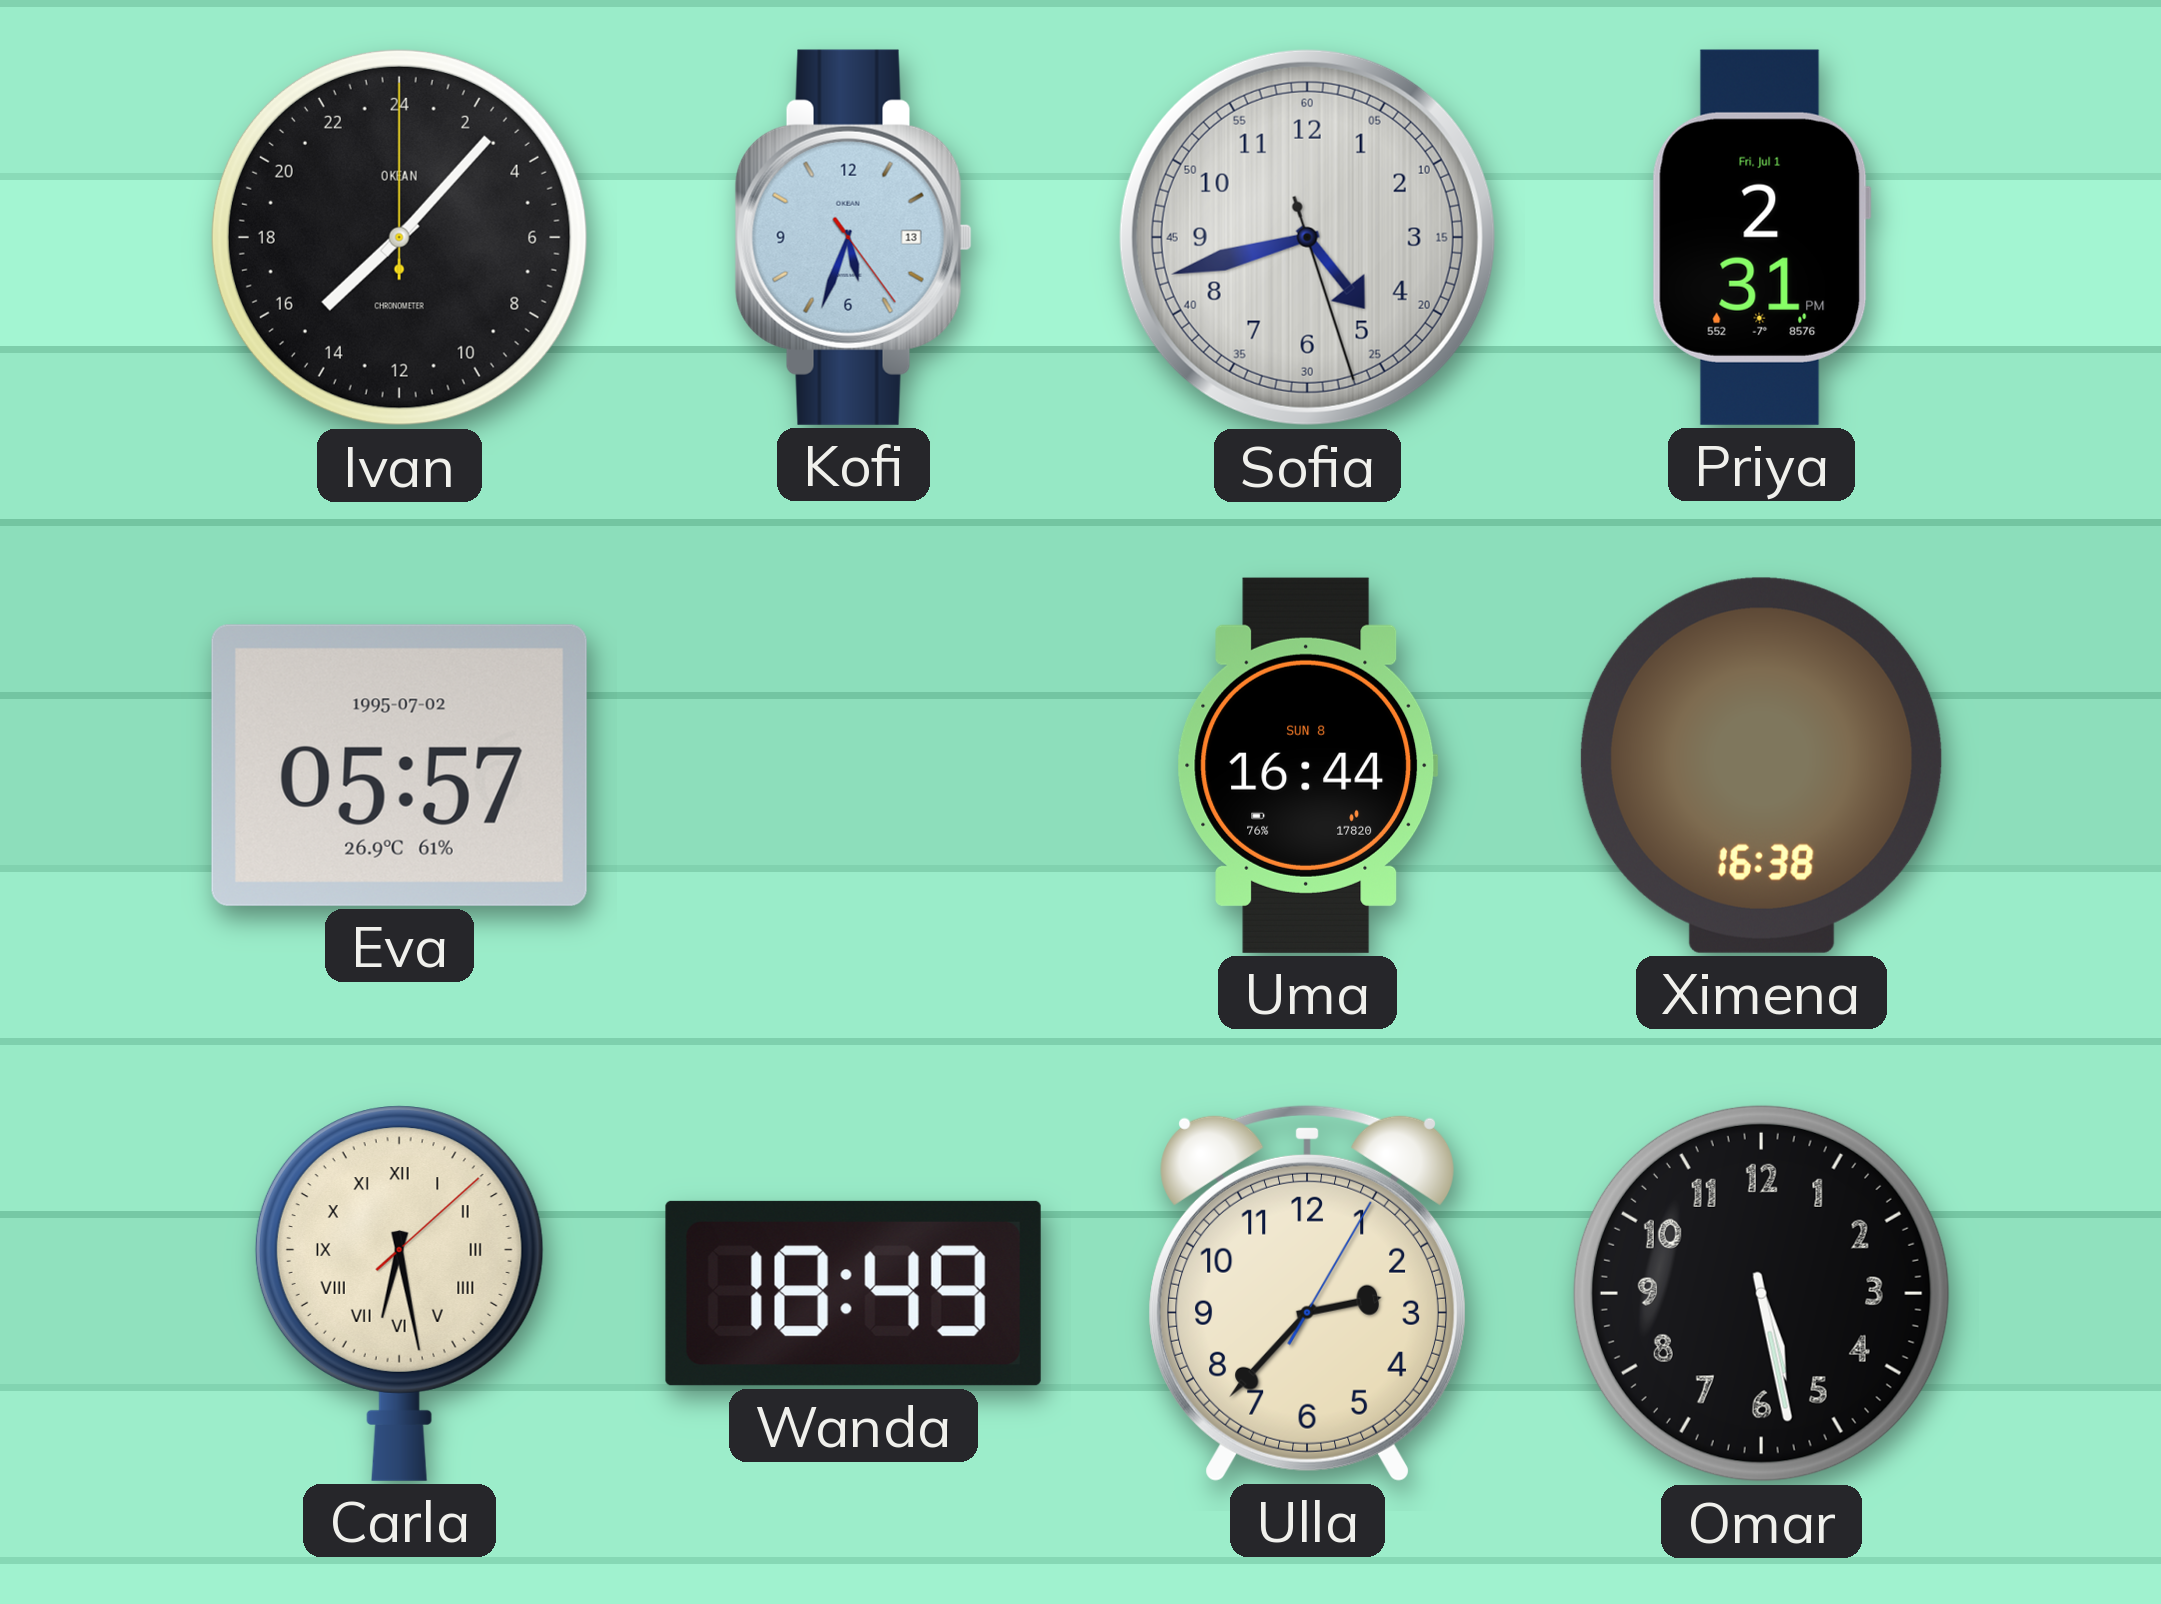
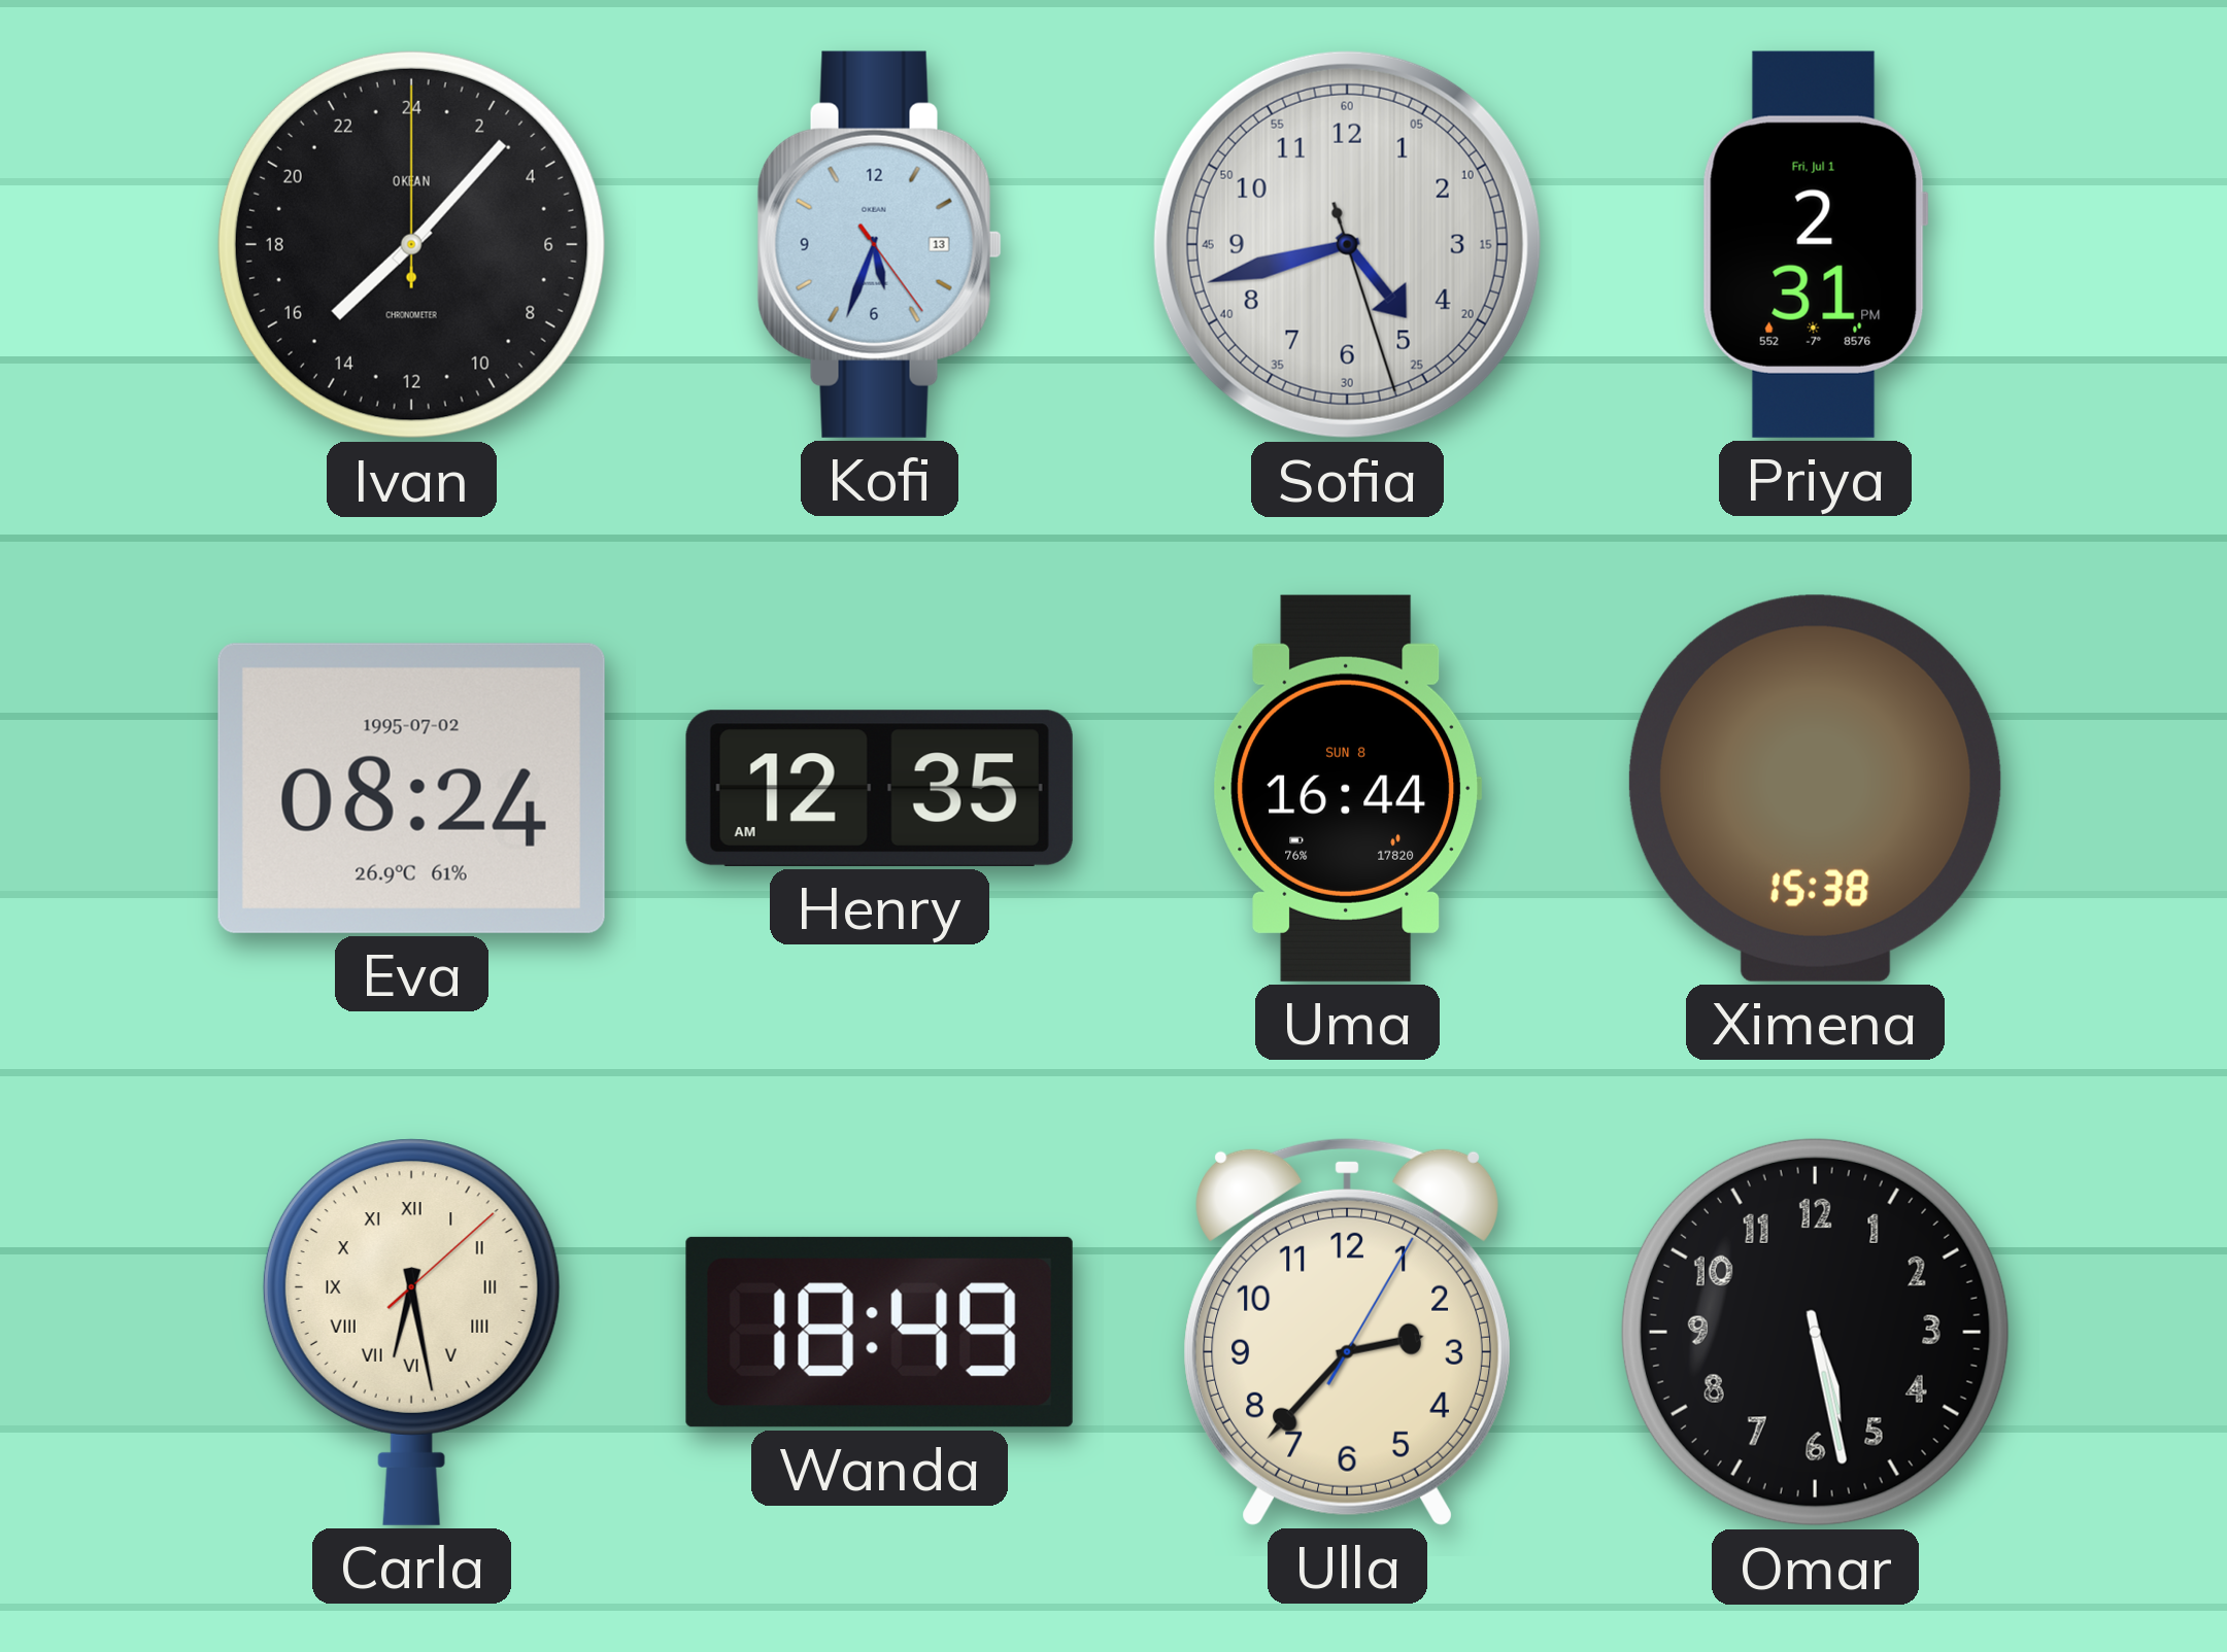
Eva: 05:57 -> 08:24
Henry: none -> 12:35
Ximena: 16:38 -> 15:38
